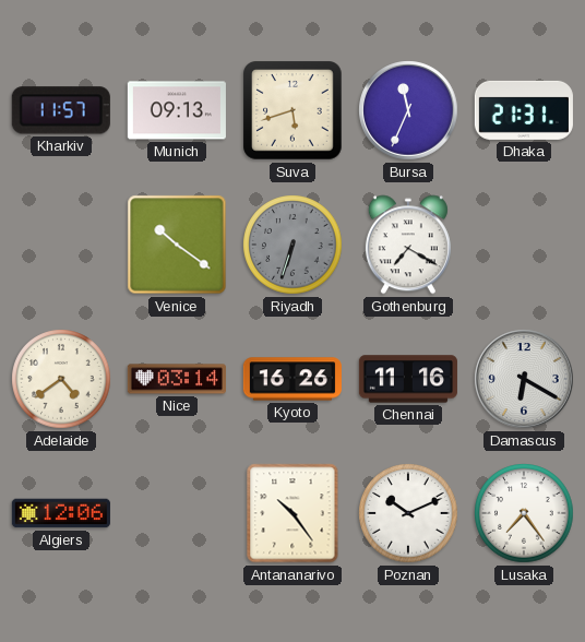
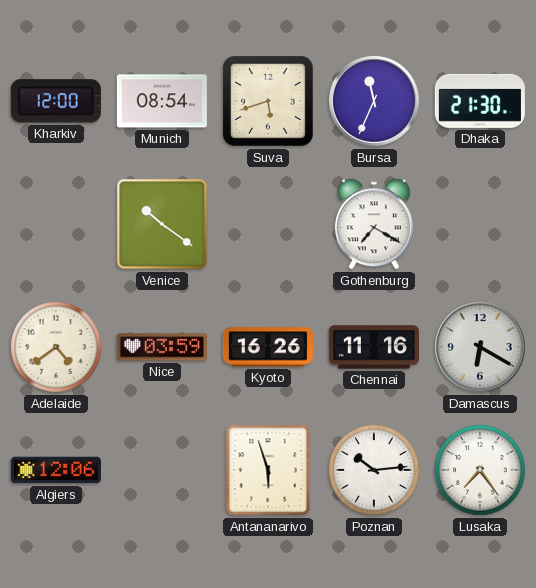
Kharkiv: 11:57 -> 12:00
Munich: 09:13 -> 08:54
Dhaka: 21:31 -> 21:30
Riyadh: 6:33 -> none
Nice: 03:14 -> 03:59
Antananarivo: 10:24 -> 5:57
Poznan: 10:11 -> 10:14
